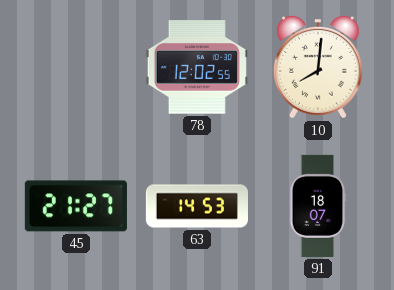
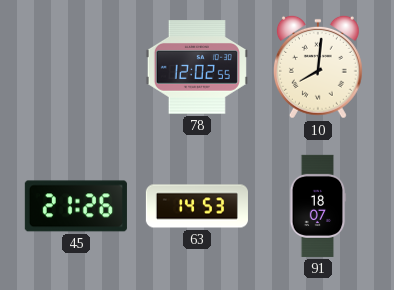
45: 21:27 -> 21:26
